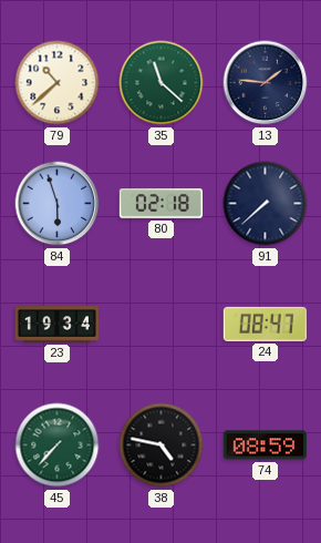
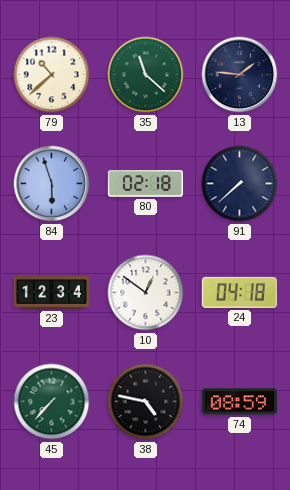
23: 19:34 -> 12:34
10: none -> 12:51
24: 08:47 -> 04:18
